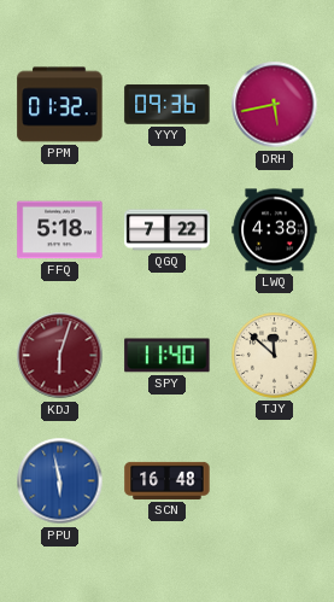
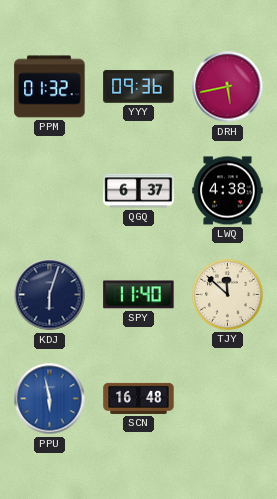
FFQ: 5:18 -> none
QGQ: 7:22 -> 6:37
KDJ dial: burgundy -> navy
